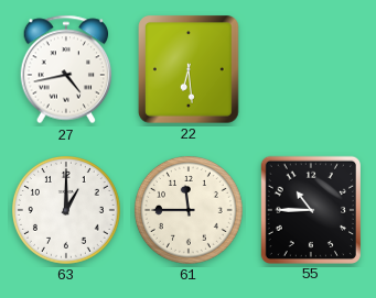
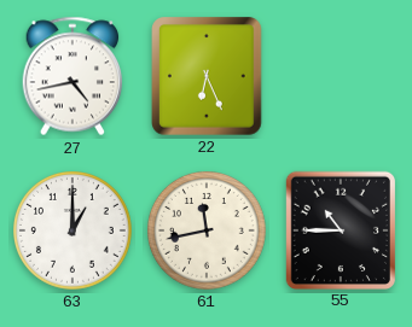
22: 6:29 -> 6:26
61: 11:45 -> 11:43
